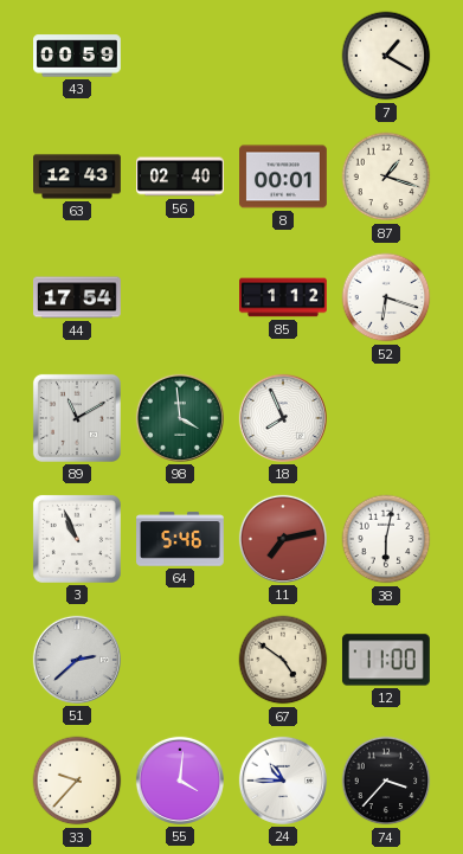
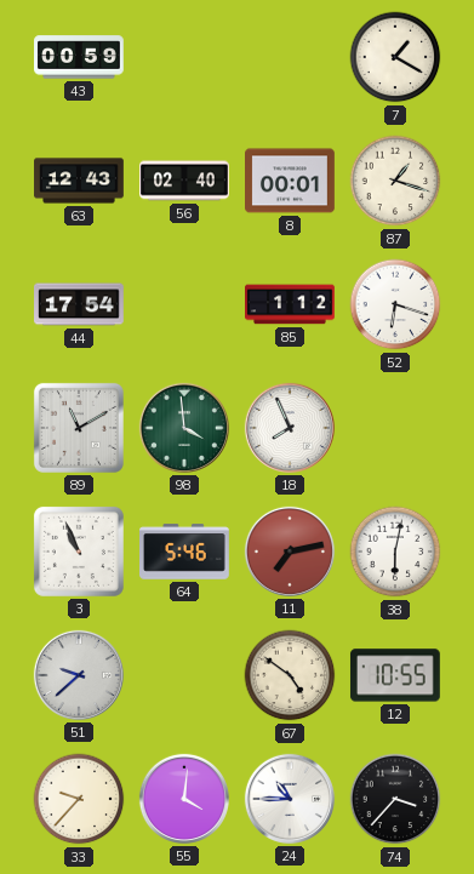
51: 2:38 -> 9:38
12: 11:00 -> 10:55
